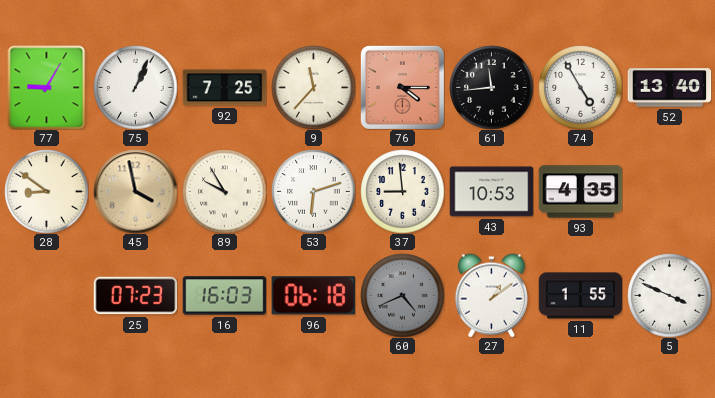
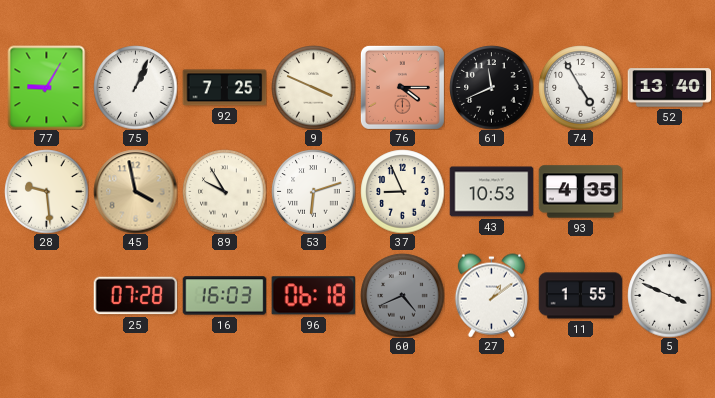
9: 11:37 -> 3:49
61: 11:44 -> 11:41
28: 8:51 -> 9:29
37: 8:59 -> 8:56
25: 07:23 -> 07:28
